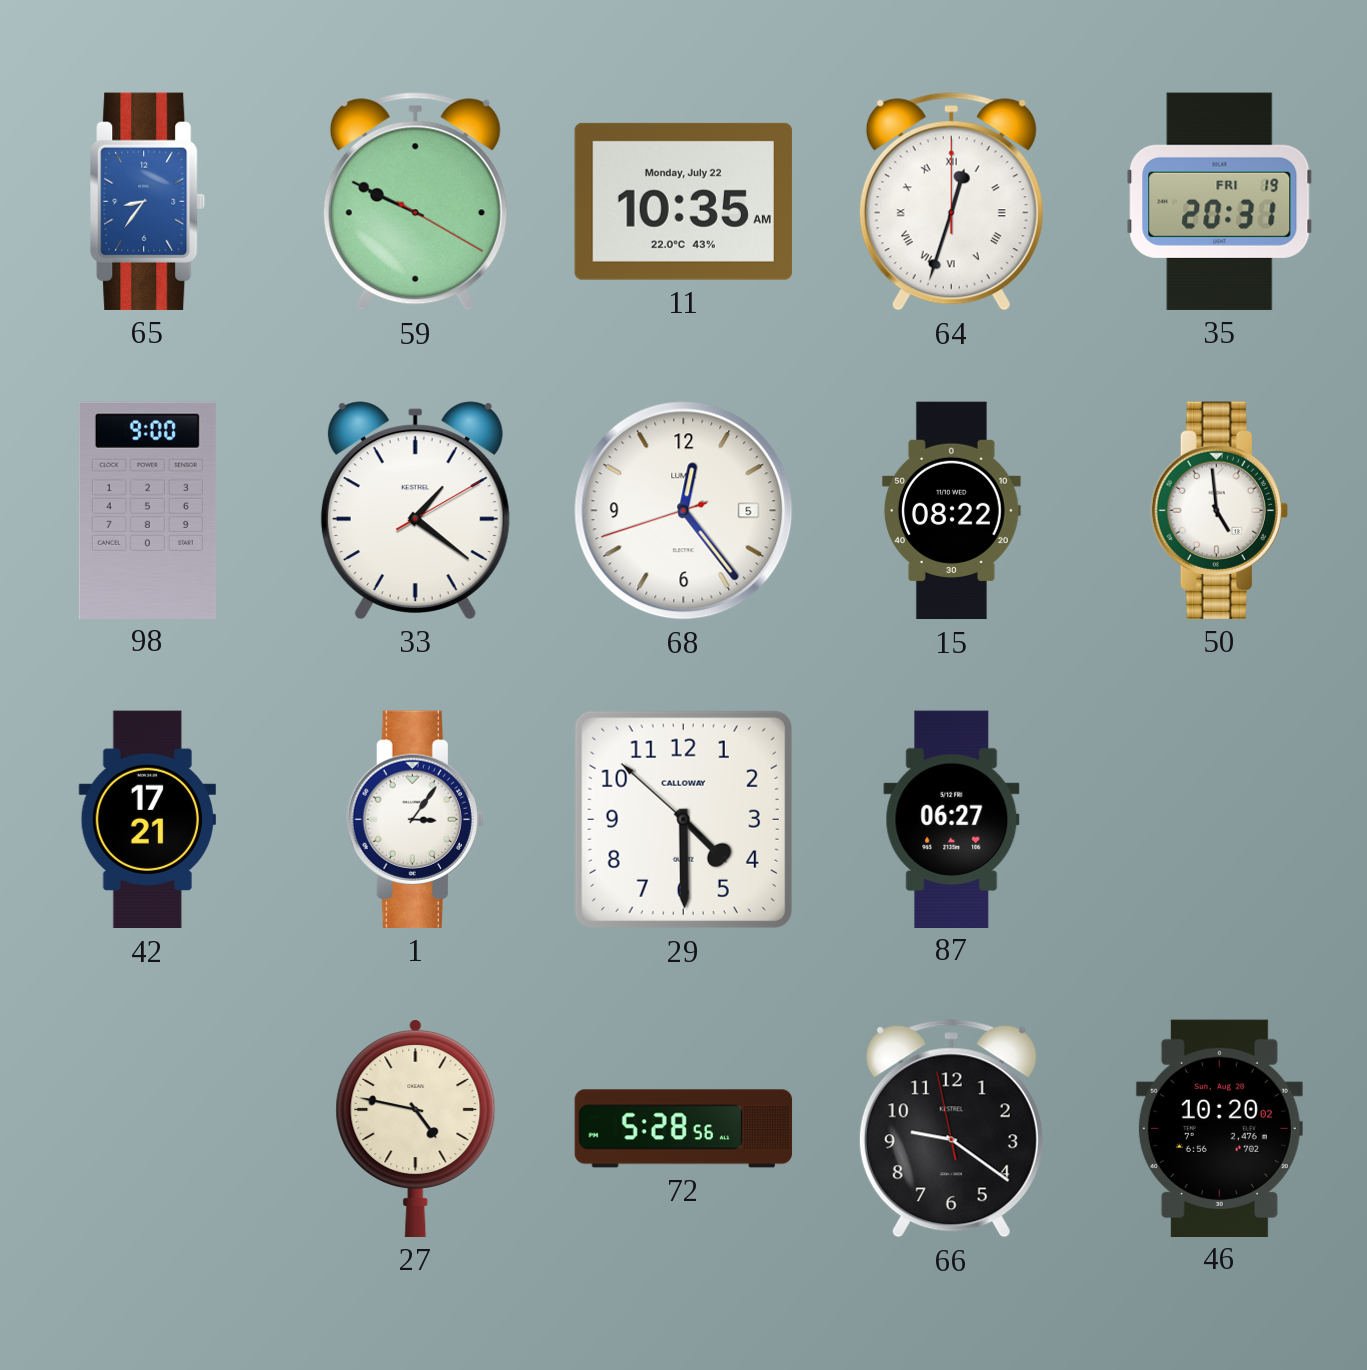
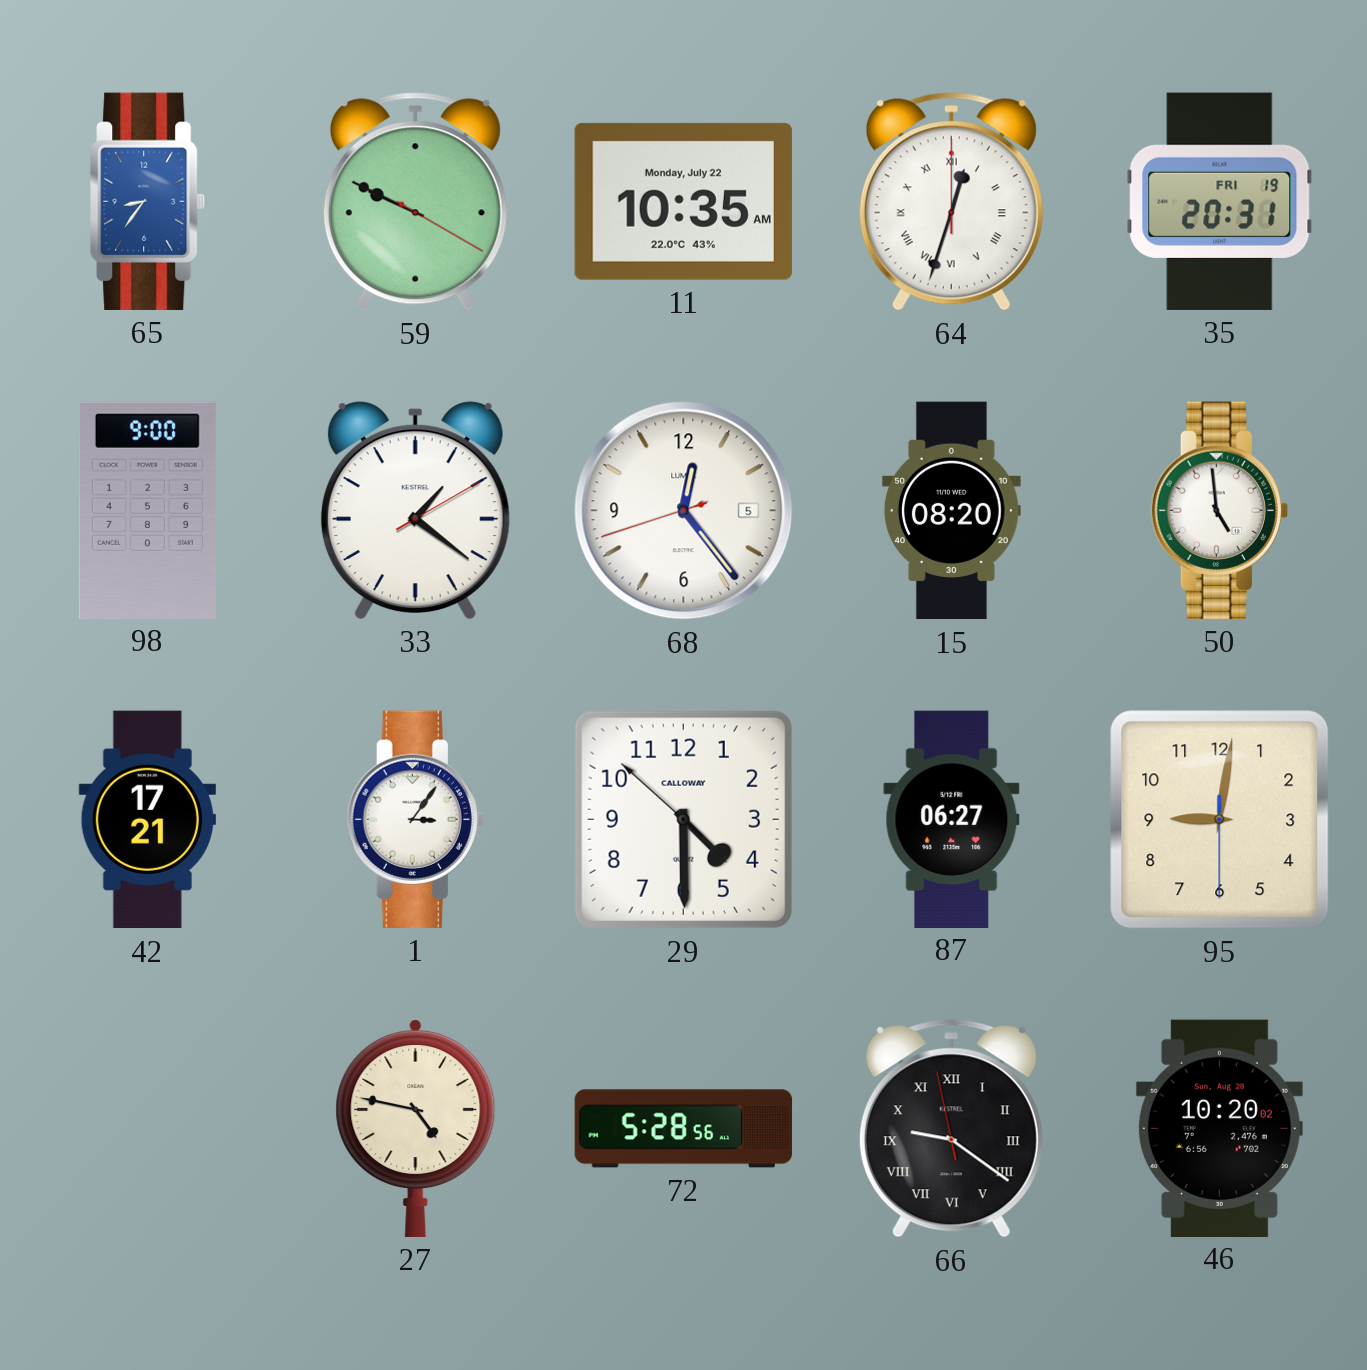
15: 08:22 -> 08:20
95: none -> 9:01
66 numerals: Arabic -> Roman
